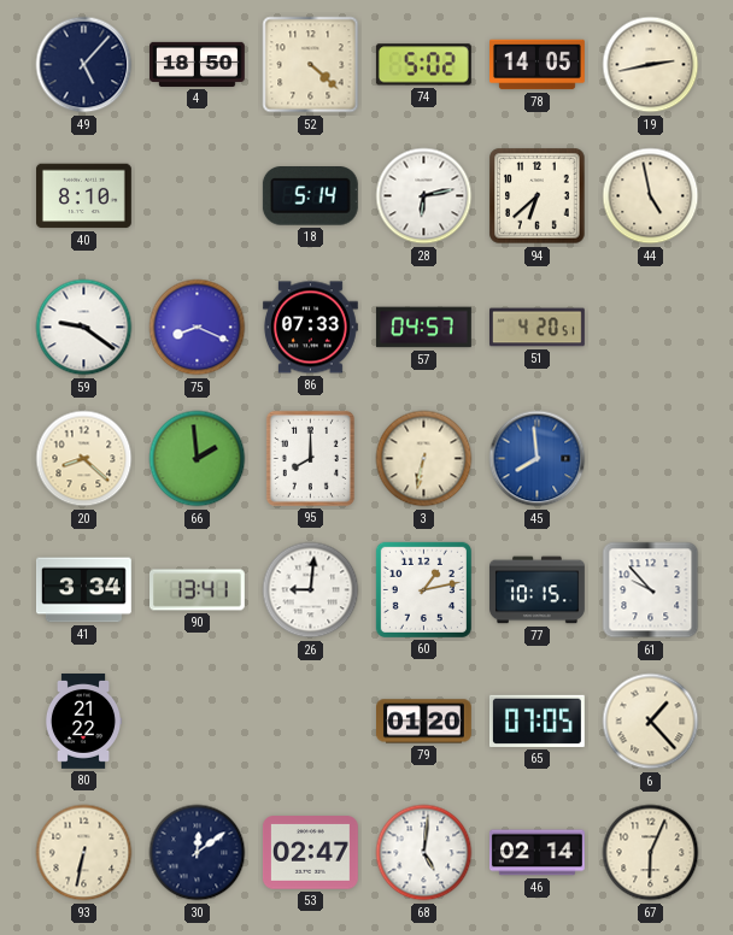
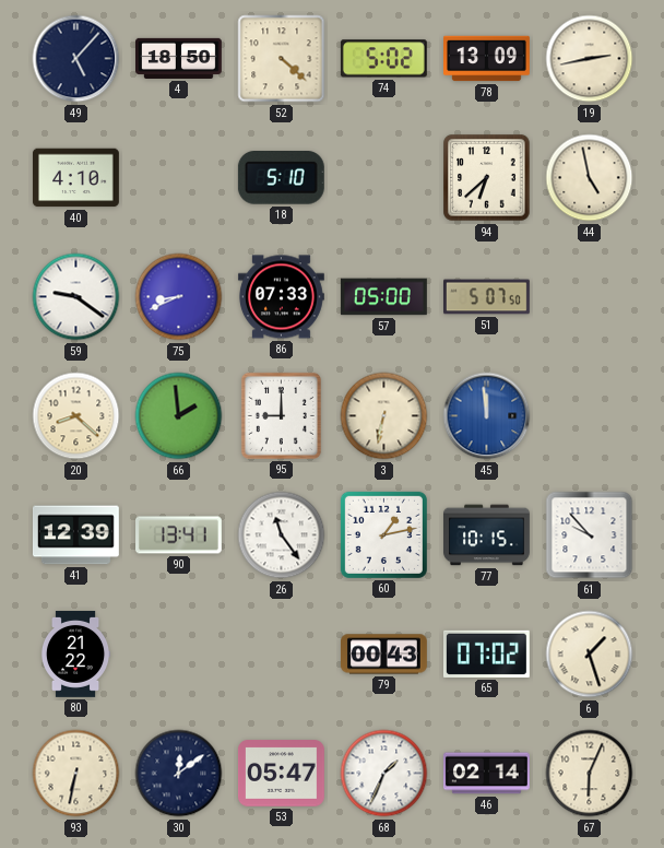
78: 14:05 -> 13:09
40: 8:10 -> 4:10
18: 5:14 -> 5:10
28: 6:13 -> none
75: 8:19 -> 8:41
57: 04:57 -> 05:00
51: 4:20 -> 5:07
95: 8:00 -> 9:00
45: 7:59 -> 11:59
41: 3:34 -> 12:39
26: 9:01 -> 11:24
79: 01:20 -> 00:43
65: 07:05 -> 07:02
6: 1:23 -> 1:27
53: 02:47 -> 05:47
68: 5:01 -> 1:34
